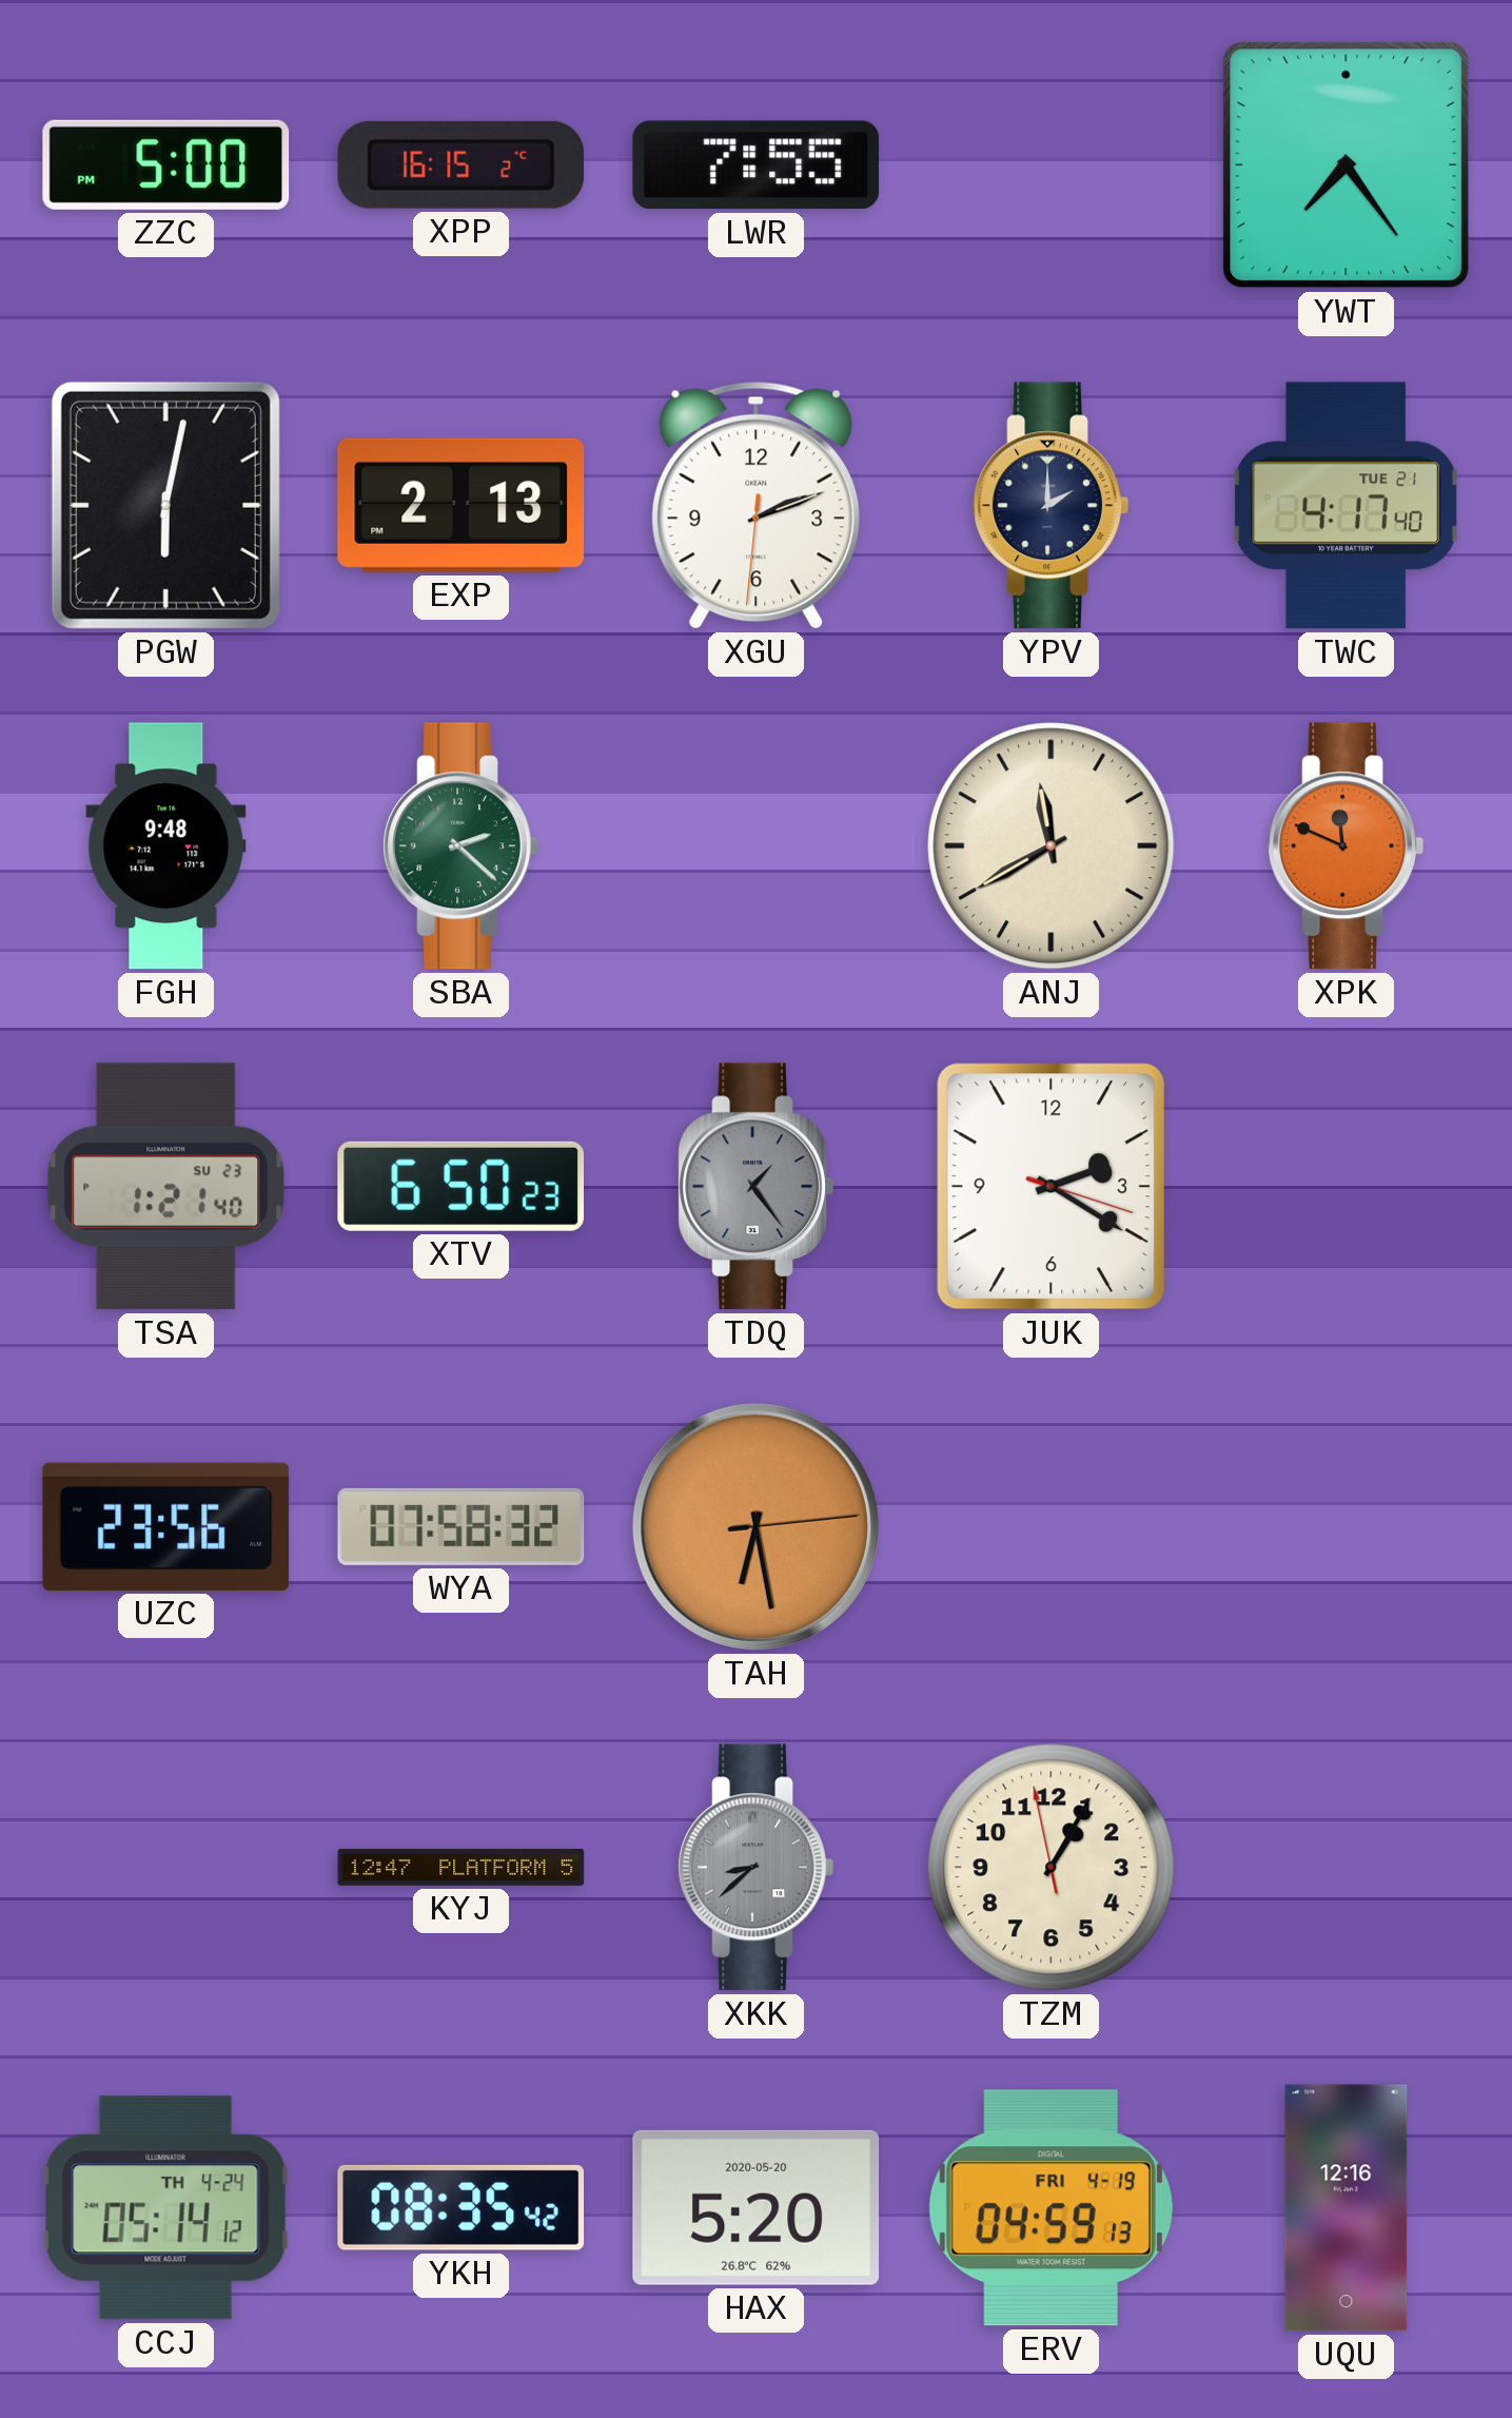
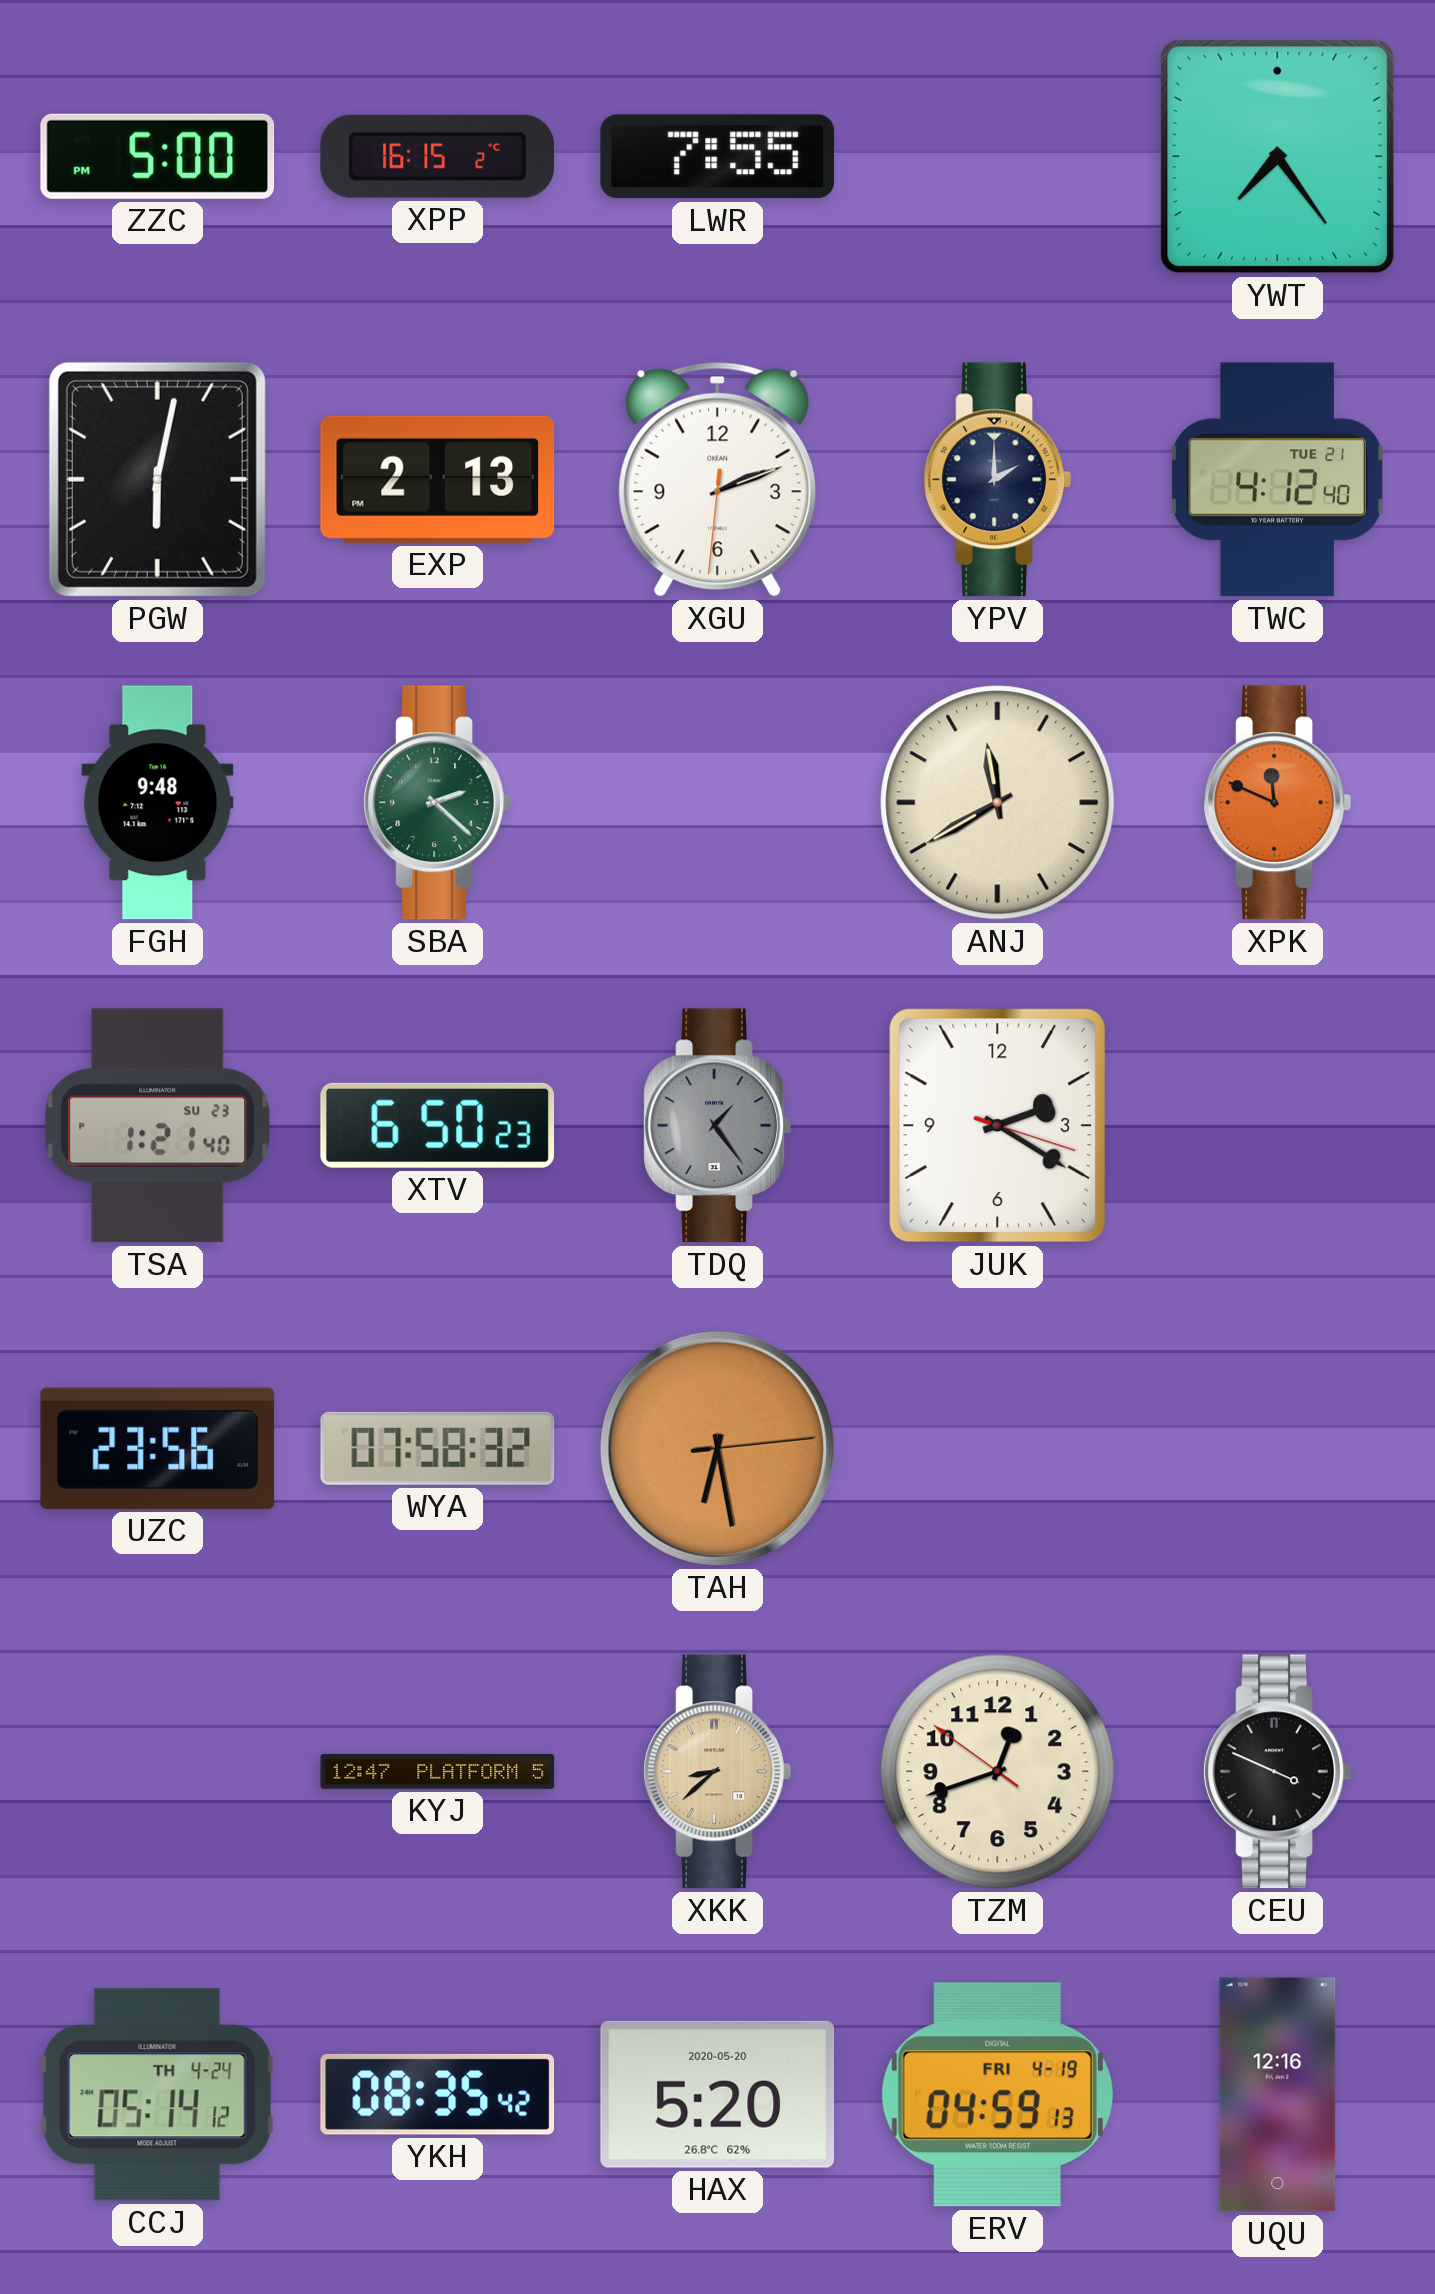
TWC: 4:17 -> 4:12
XKK dial: grey -> champagne
TZM: 1:04 -> 12:41
CEU: none -> 3:49
